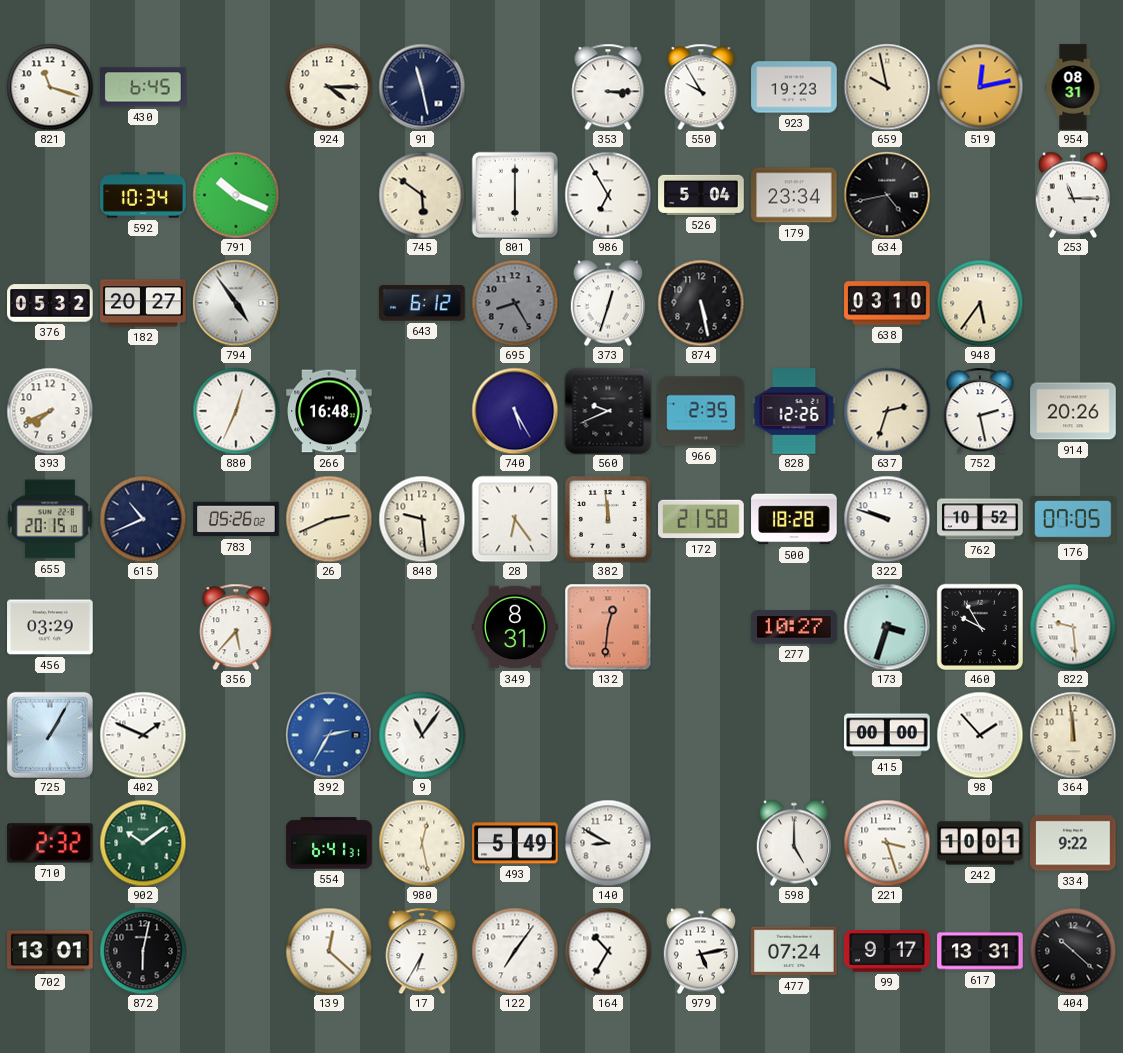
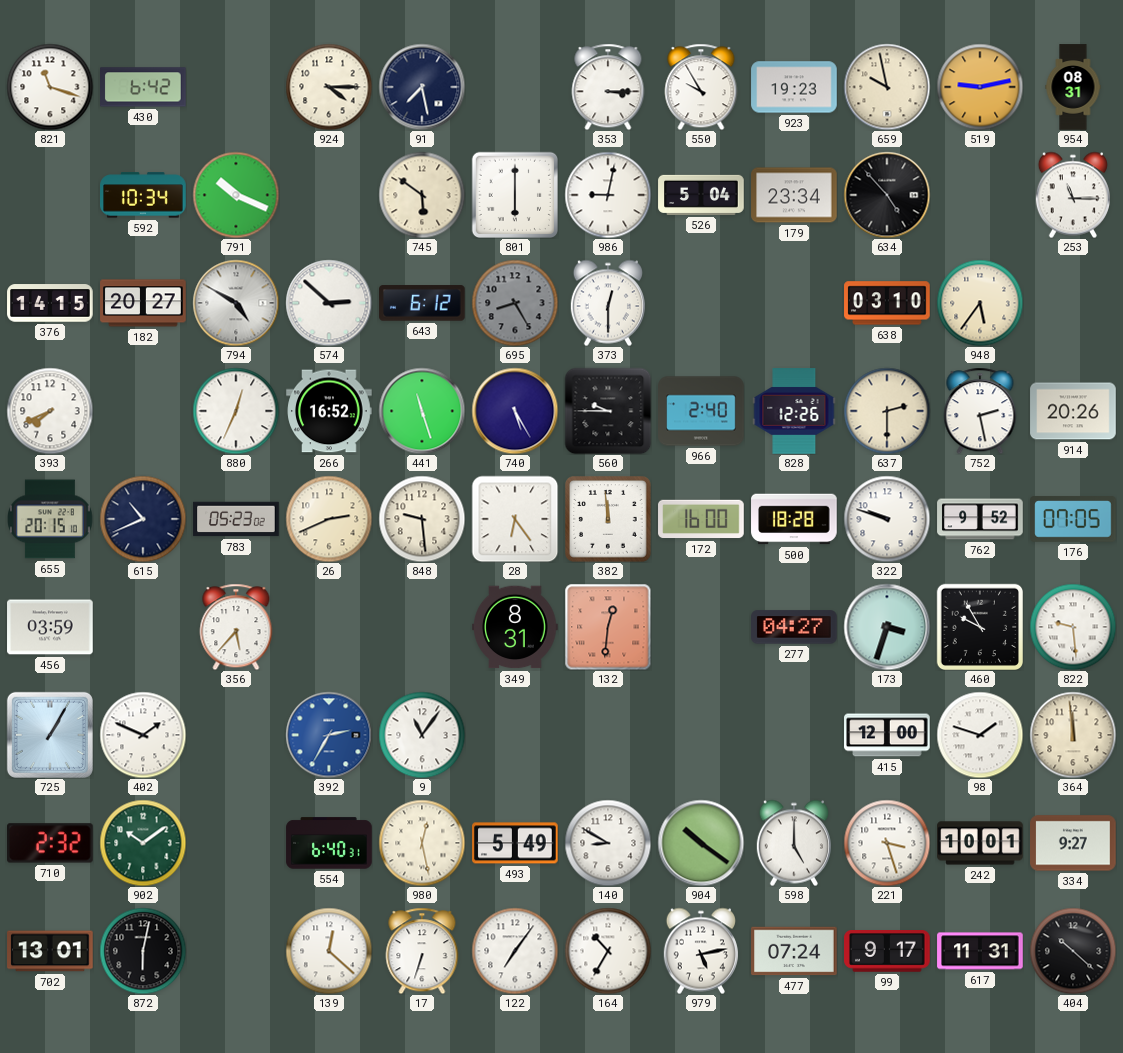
430: 6:45 -> 6:42
91: 11:28 -> 7:28
519: 12:13 -> 9:13
986: 6:55 -> 9:02
634: 4:43 -> 4:53
376: 05:32 -> 14:15
794: 4:54 -> 4:50
574: none -> 2:52
373: 12:33 -> 12:30
874: 5:28 -> none
266: 16:48 -> 16:52
441: none -> 11:27
560: 9:41 -> 9:45
966: 2:35 -> 2:40
637: 2:33 -> 2:30
783: 05:26 -> 05:23
172: 21:58 -> 16:00
762: 10:52 -> 9:52
456: 03:29 -> 03:59
277: 10:27 -> 04:27
415: 00:00 -> 12:00
98: 1:53 -> 1:48
554: 6:41 -> 6:40
904: none -> 10:21
334: 9:22 -> 9:27
17: 6:35 -> 6:33
617: 13:31 -> 11:31
